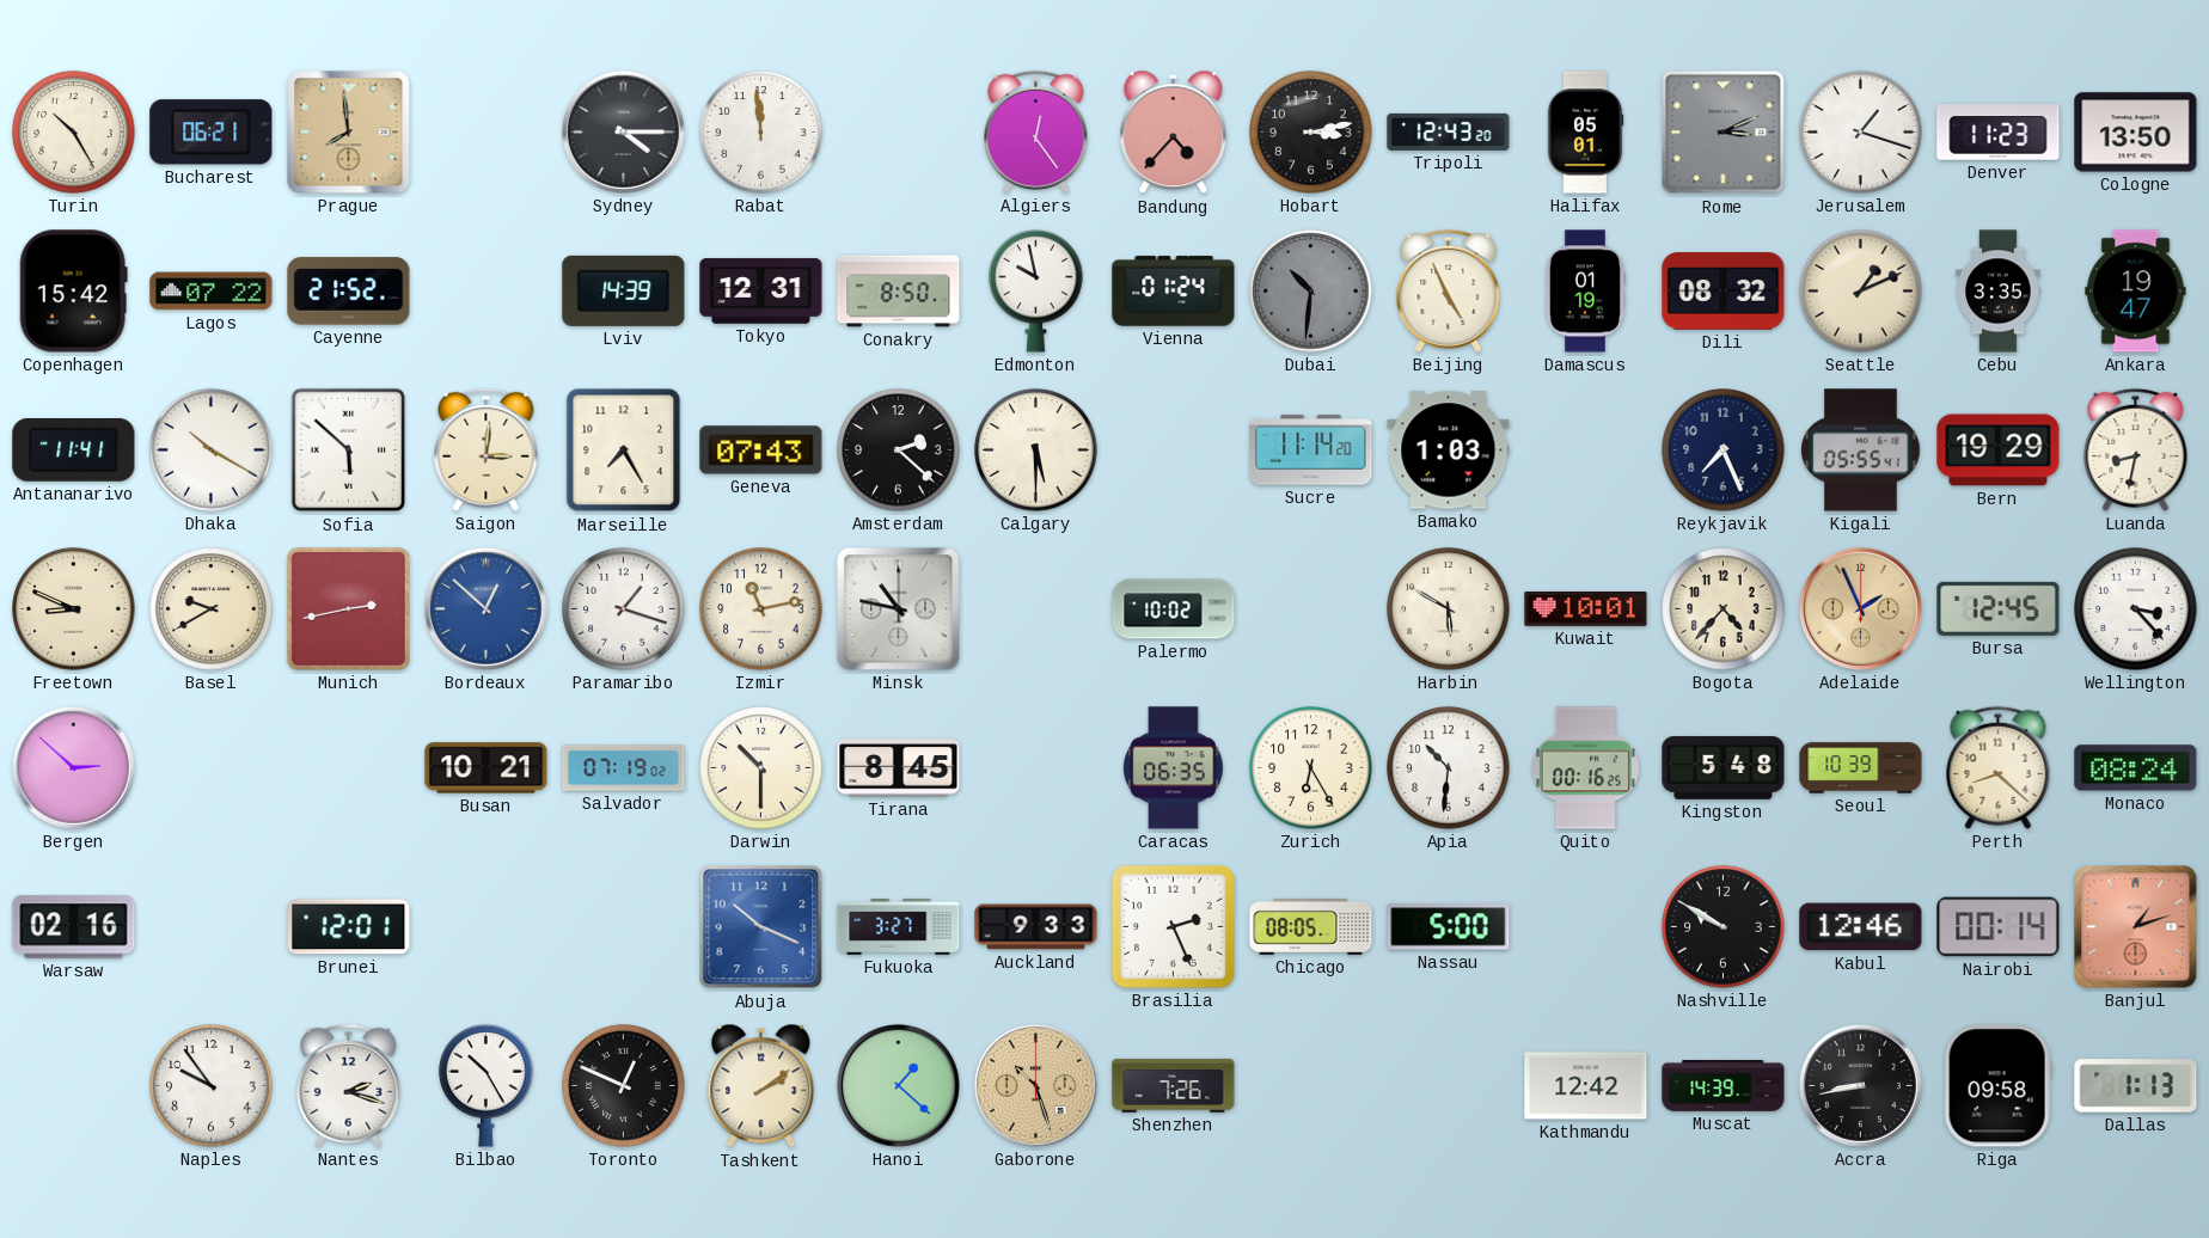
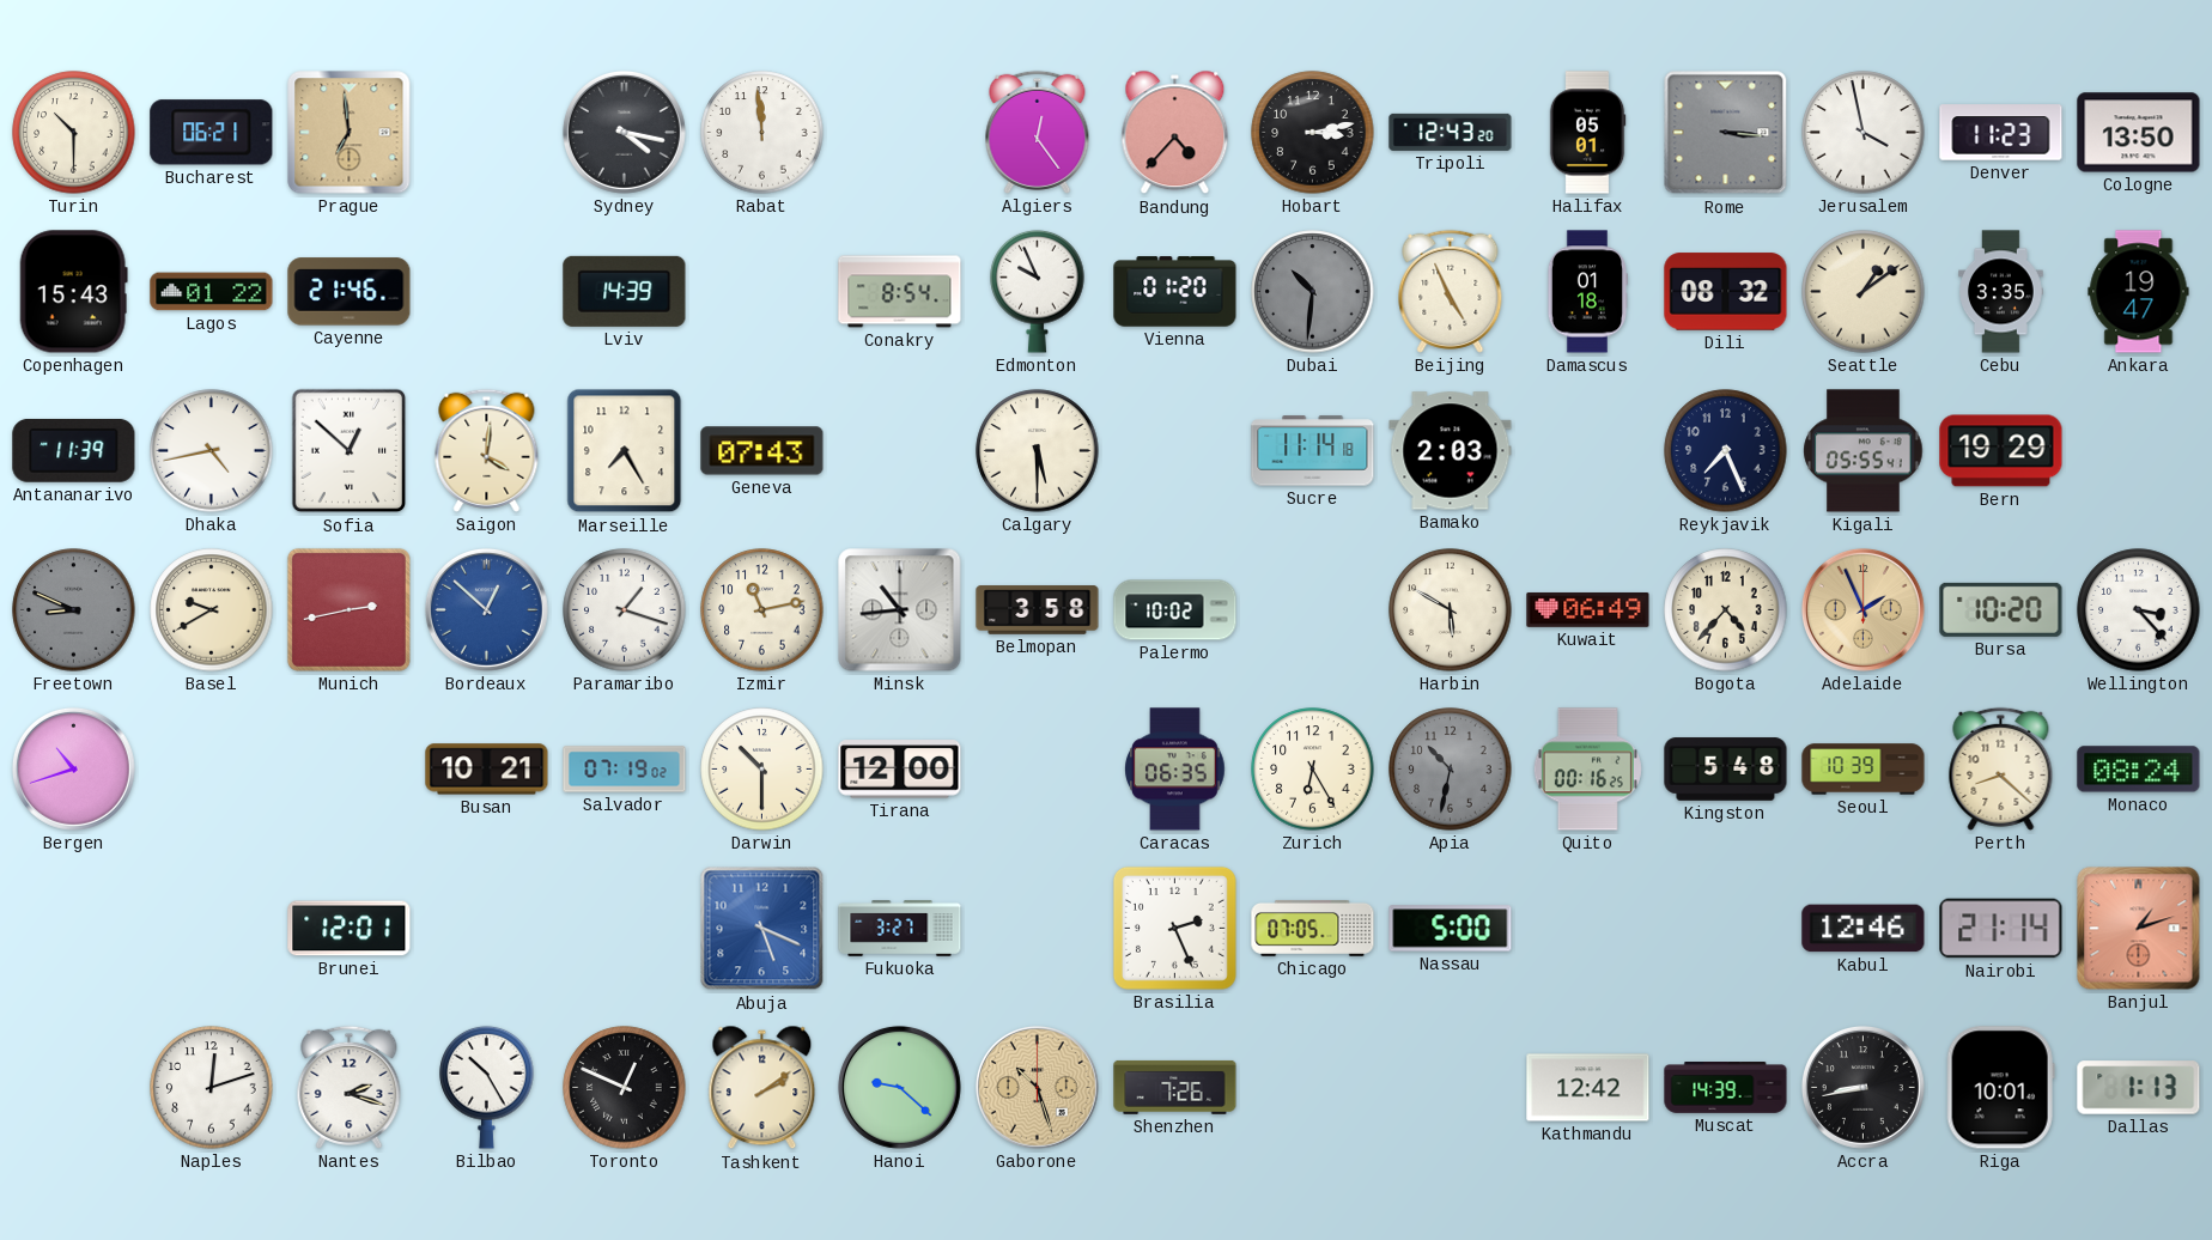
Turin: 10:25 -> 10:30
Prague: 7:59 -> 6:59
Sydney: 4:15 -> 4:17
Rome: 3:11 -> 3:16
Jerusalem: 1:18 -> 3:58
Copenhagen: 15:42 -> 15:43
Lagos: 07:22 -> 01:22
Cayenne: 21:52 -> 21:46
Tokyo: 12:31 -> none
Conakry: 8:50 -> 8:54
Edmonton: 9:58 -> 9:56
Vienna: 01:24 -> 01:20
Damascus: 01:19 -> 01:18
Seattle: 1:11 -> 1:09
Antananarivo: 11:41 -> 11:39
Dhaka: 10:20 -> 4:43
Sofia: 5:52 -> 12:52
Saigon: 3:01 -> 4:01
Amsterdam: 2:22 -> none
Sucre: 11:14:20 -> 11:14:18
Bamako: 1:03 -> 2:03
Luanda: 8:32 -> none
Freetown dial: cream -> grey
Minsk: 10:47 -> 10:44
Belmopan: none -> 3:58
Kuwait: 10:01 -> 06:49
Bursa: 12:45 -> 10:20
Bergen: 2:52 -> 10:42
Tirana: 8:45 -> 12:00
Apia: 10:31 -> 10:32
Apia dial: white -> grey
Warsaw: 02:16 -> none
Abuja: 10:19 -> 5:19
Auckland: 9:33 -> none
Chicago: 08:05 -> 07:05
Nashville: 9:50 -> none
Nairobi: 00:14 -> 21:14
Naples: 9:54 -> 12:12
Hanoi: 1:22 -> 9:22
Riga: 09:58 -> 10:01
